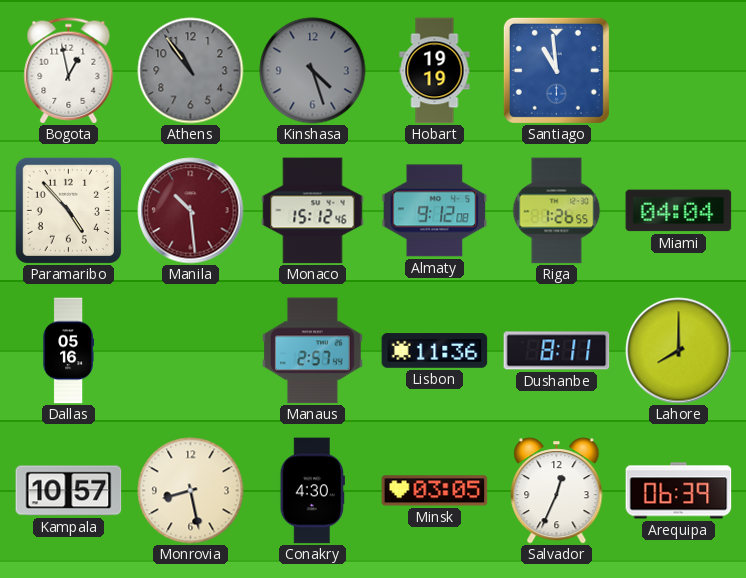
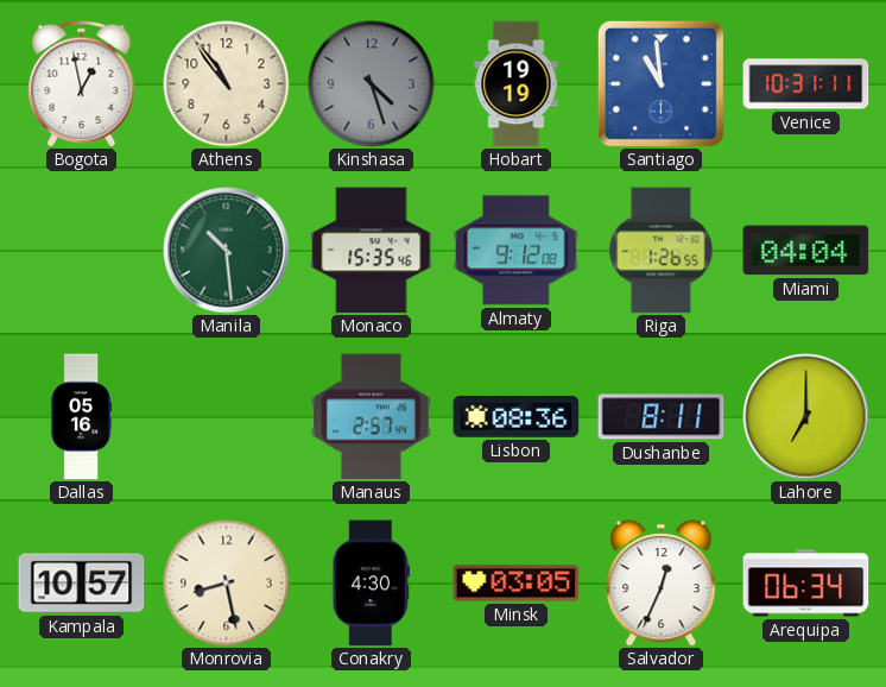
Athens dial: grey -> cream
Venice: none -> 10:31
Paramaribo: 4:53 -> none
Manila dial: burgundy -> green
Monaco: 15:12 -> 15:35
Lisbon: 11:36 -> 08:36
Lahore: 8:00 -> 7:00
Arequipa: 06:39 -> 06:34
